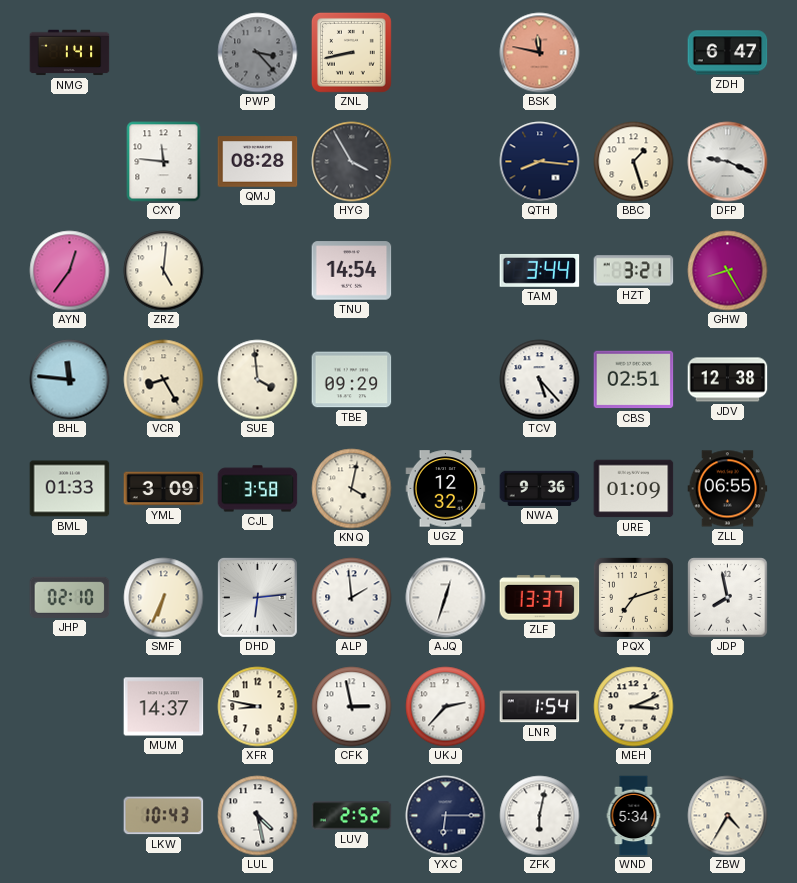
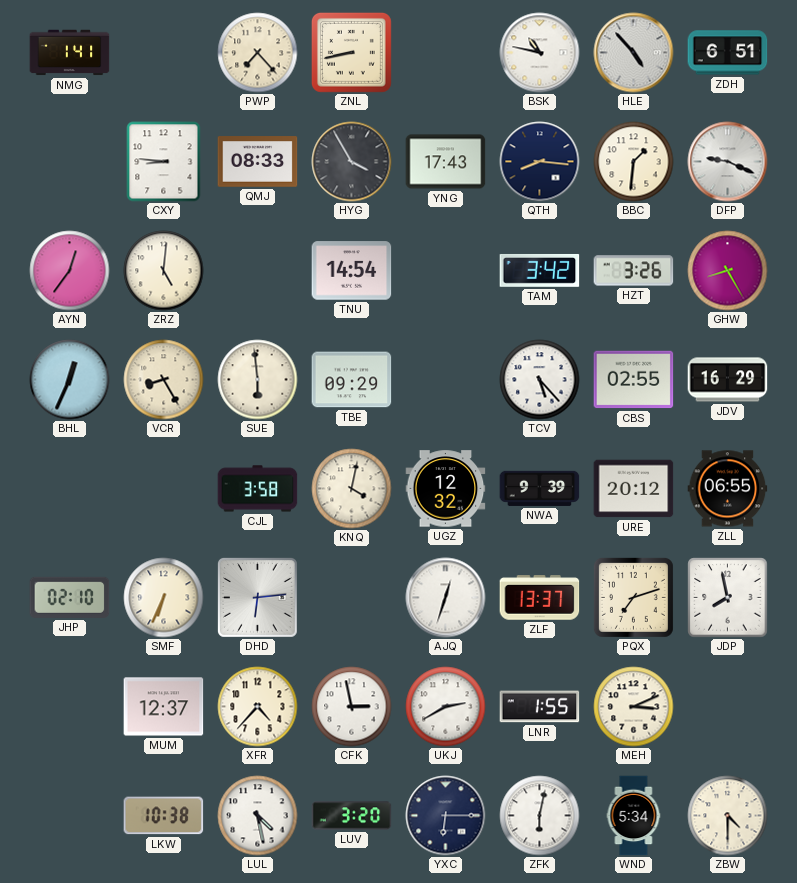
PWP: 3:23 -> 7:23
PWP dial: grey -> cream
BSK: 11:47 -> 10:47
BSK dial: salmon -> white
HLE: none -> 4:53
ZDH: 6:47 -> 6:51
CXY: 11:46 -> 8:46
QMJ: 08:28 -> 08:33
YNG: none -> 17:43
BBC: 1:27 -> 1:31
TAM: 3:44 -> 3:42
HZT: 3:21 -> 3:26
BHL: 11:46 -> 12:34
SUE: 3:59 -> 5:59
CBS: 02:51 -> 02:55
JDV: 12:38 -> 16:29
BML: 01:33 -> none
YML: 3:09 -> none
NWA: 9:36 -> 9:39
URE: 01:09 -> 20:12
ALP: 1:59 -> none
MUM: 14:37 -> 12:37
XFR: 8:47 -> 4:37
UKJ: 2:37 -> 2:40
LNR: 1:54 -> 1:55
LKW: 10:43 -> 10:38
LUV: 2:52 -> 3:20
ZBW: 4:35 -> 4:30
